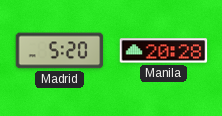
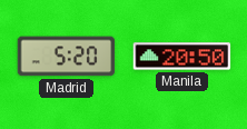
Manila: 20:28 -> 20:50
